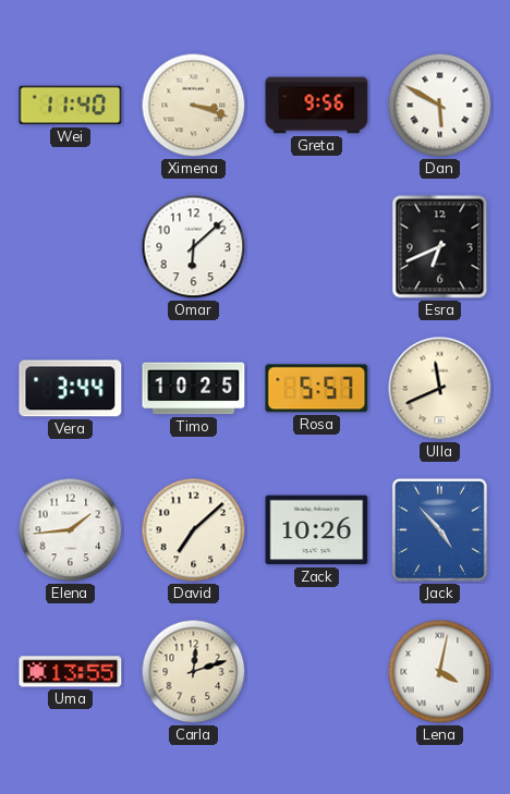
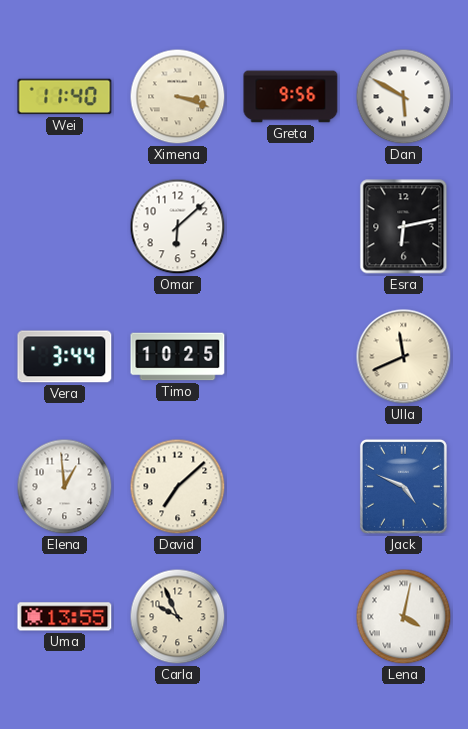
Esra: 6:41 -> 6:13
Rosa: 5:57 -> none
Elena: 1:44 -> 12:59
Zack: 10:26 -> none
Jack: 4:53 -> 4:49
Carla: 12:12 -> 9:56
